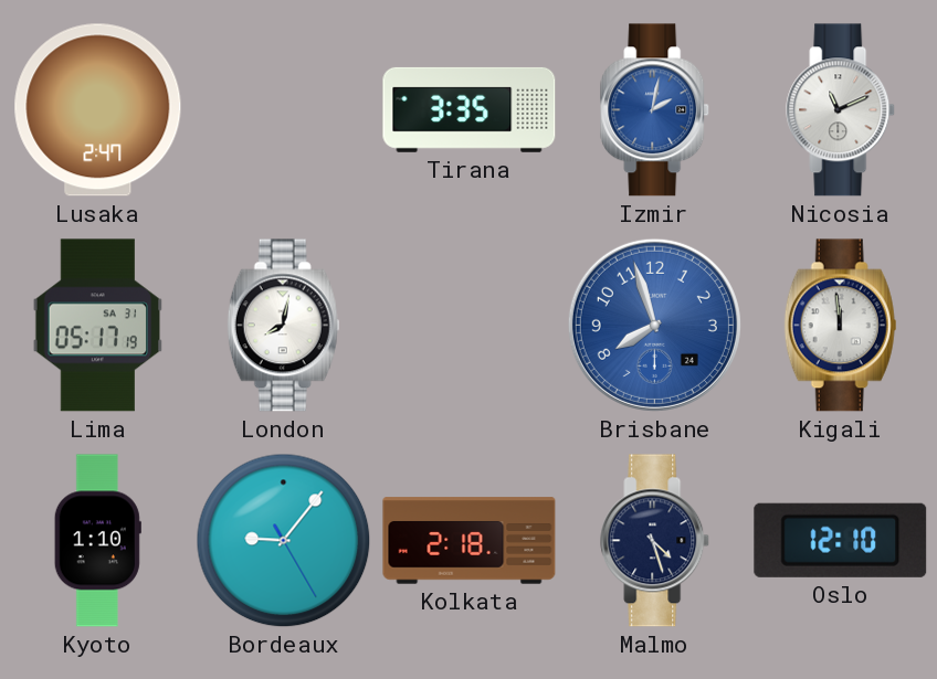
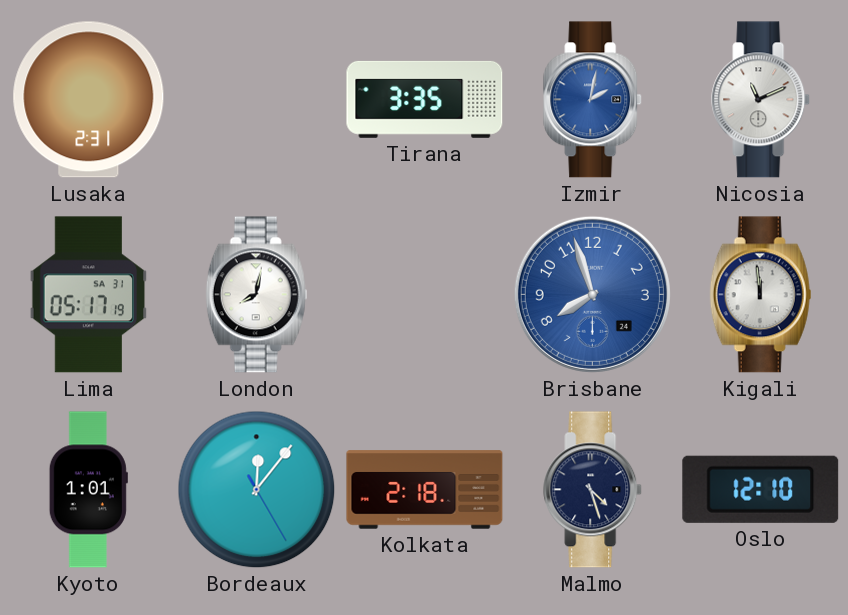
Lusaka: 2:47 -> 2:31
Kyoto: 1:10 -> 1:01
Bordeaux: 9:06 -> 12:06
